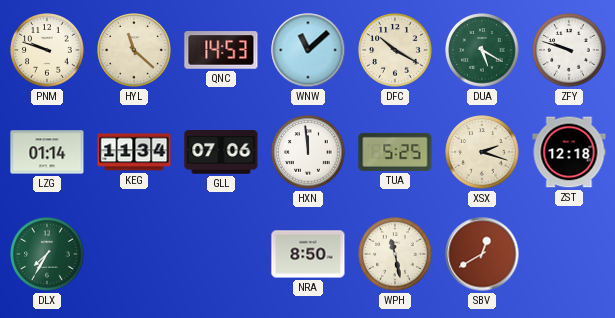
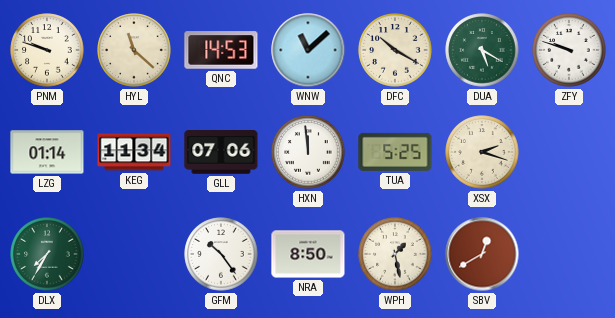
ZST: 12:18 -> none
GFM: none -> 10:24
WPH: 11:28 -> 1:28
